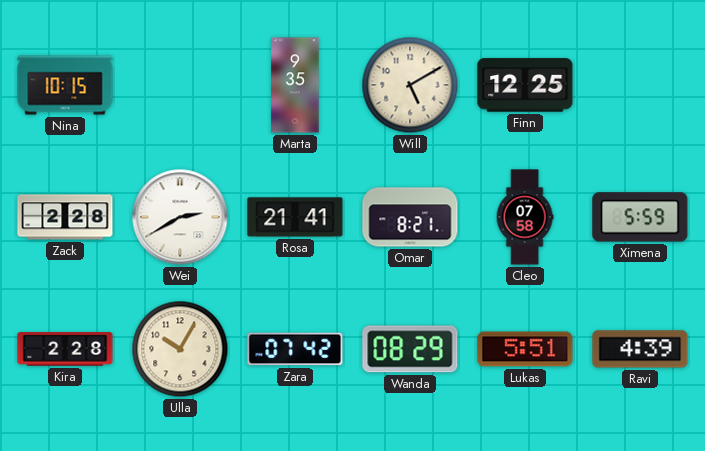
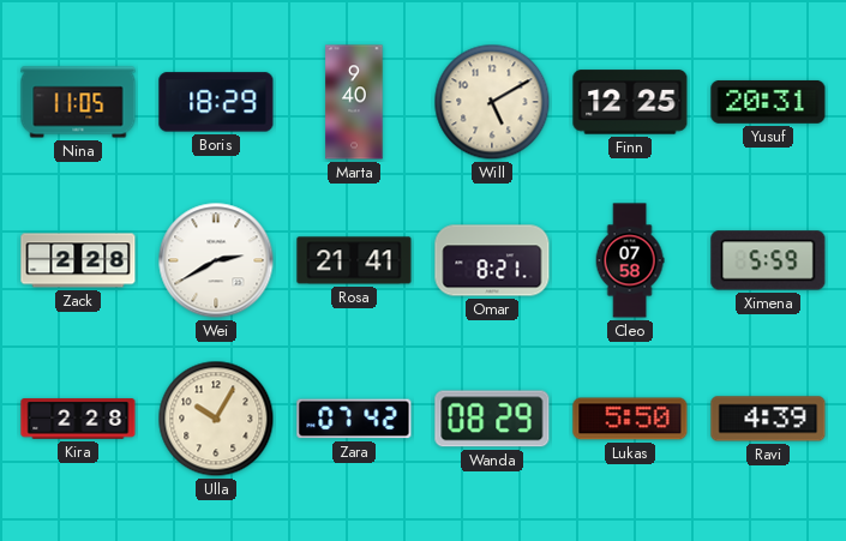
Nina: 10:15 -> 11:05
Boris: none -> 18:29
Marta: 9:35 -> 9:40
Yusuf: none -> 20:31
Lukas: 5:51 -> 5:50
